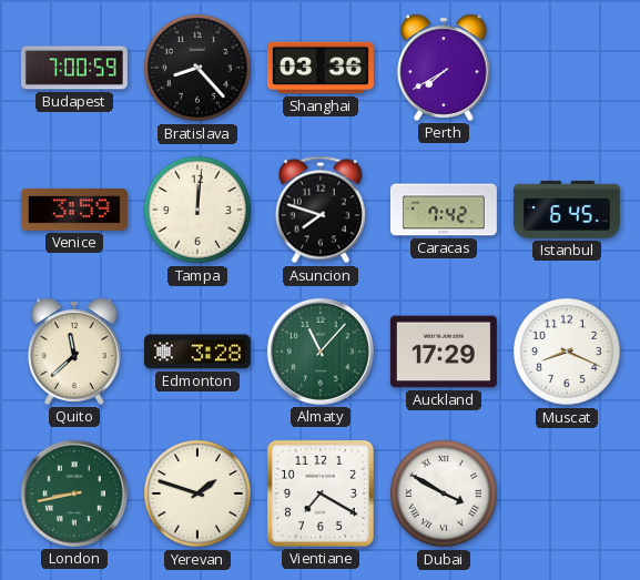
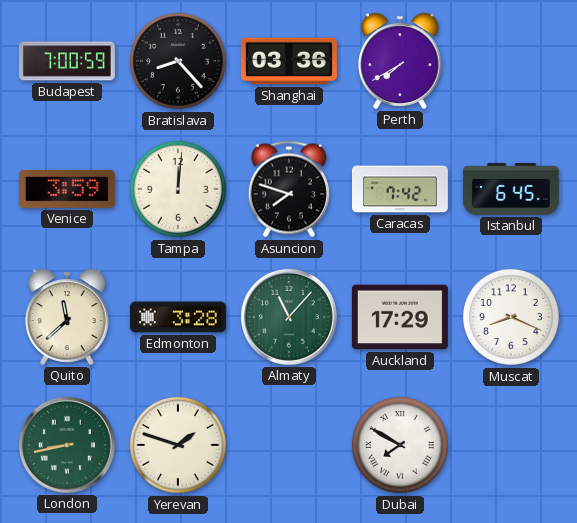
Vientiane: 7:20 -> none
Dubai: 3:50 -> 7:50
